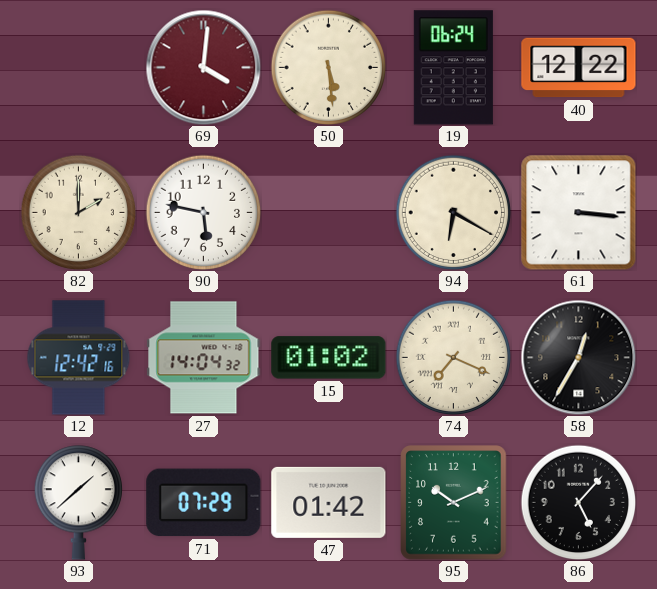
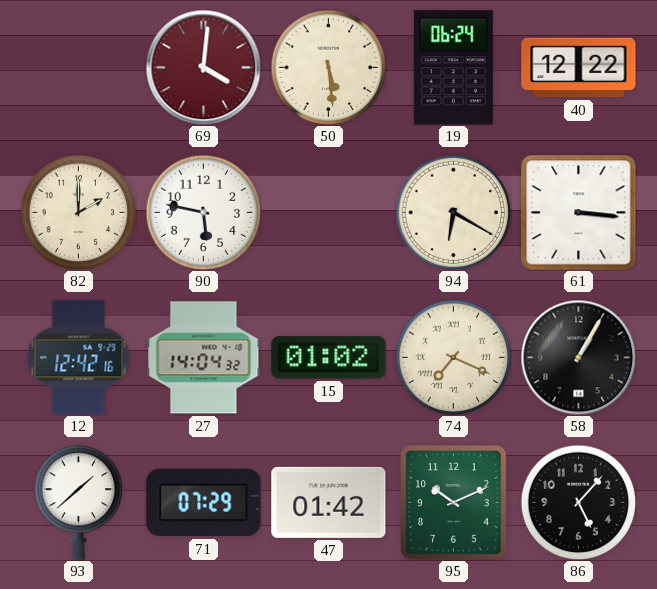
58: 12:35 -> 1:05
